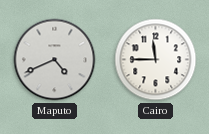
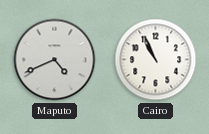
Cairo: 11:45 -> 10:56
